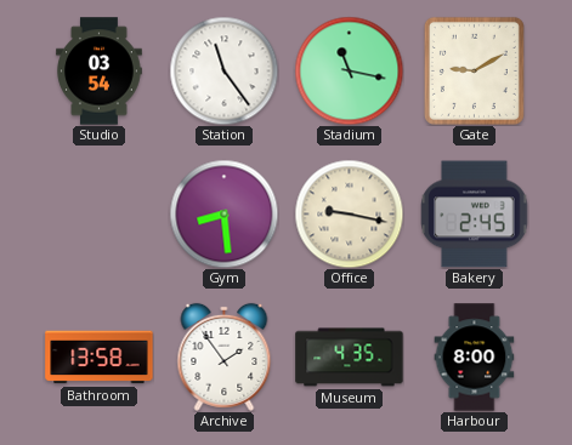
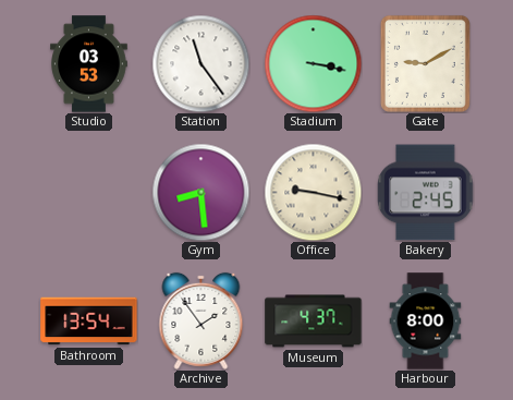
Studio: 03:54 -> 03:53
Stadium: 11:17 -> 3:17
Bathroom: 13:58 -> 13:54
Museum: 4:35 -> 4:37
